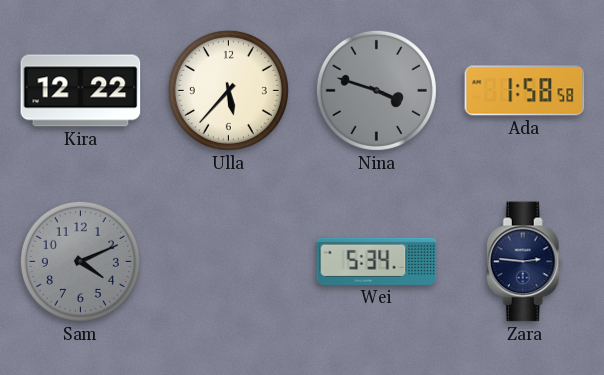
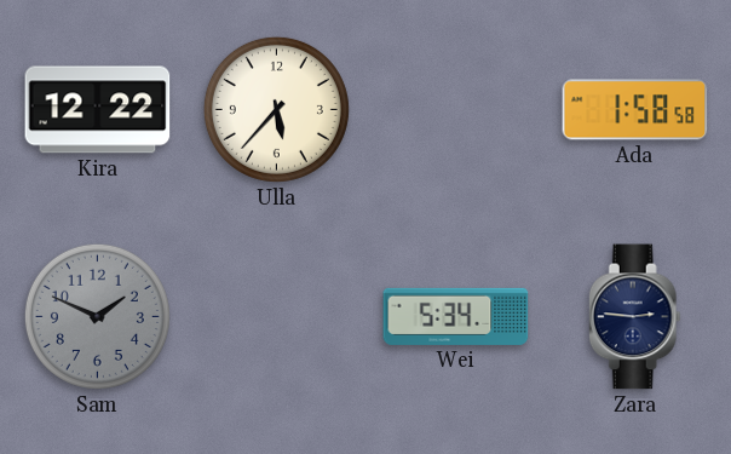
Nina: 3:48 -> none
Sam: 4:11 -> 1:49
